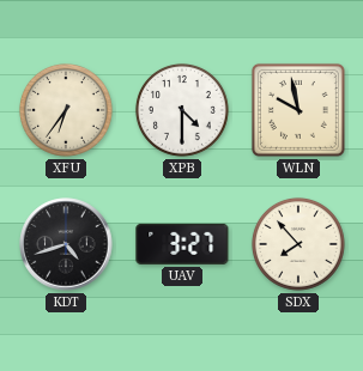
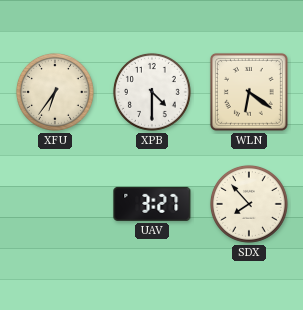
WLN: 9:58 -> 6:21
KDT: 4:42 -> none
